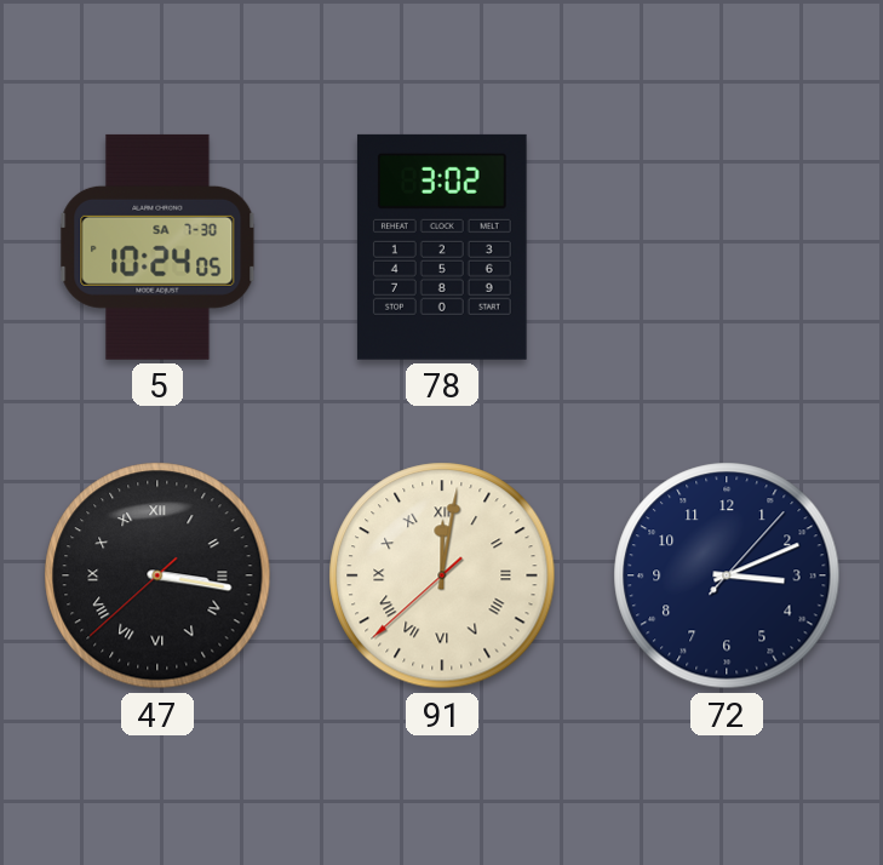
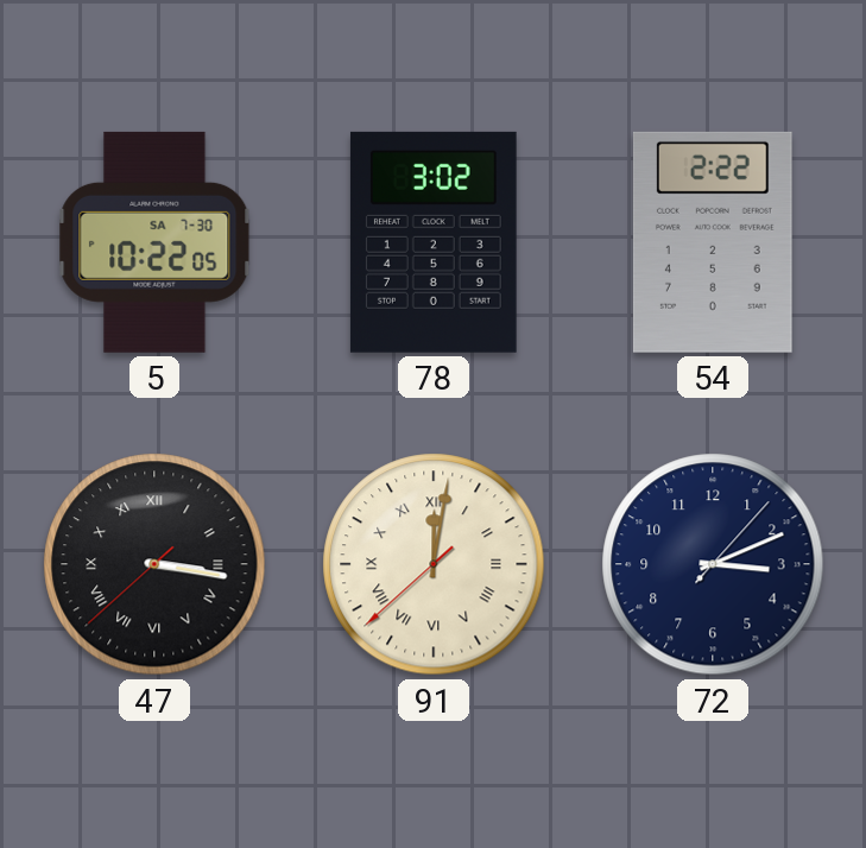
5: 10:24 -> 10:22
54: none -> 2:22
